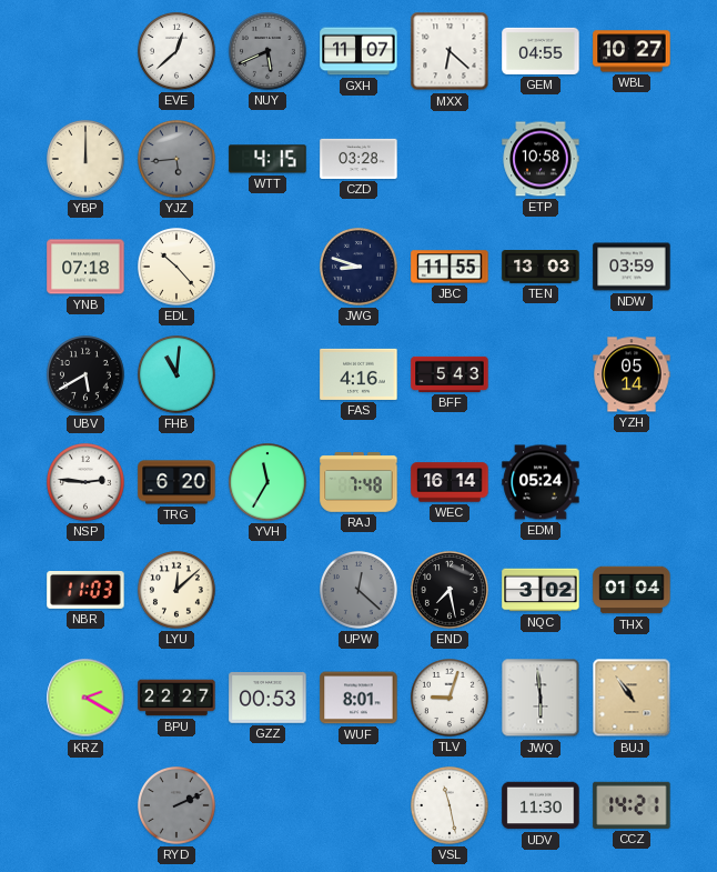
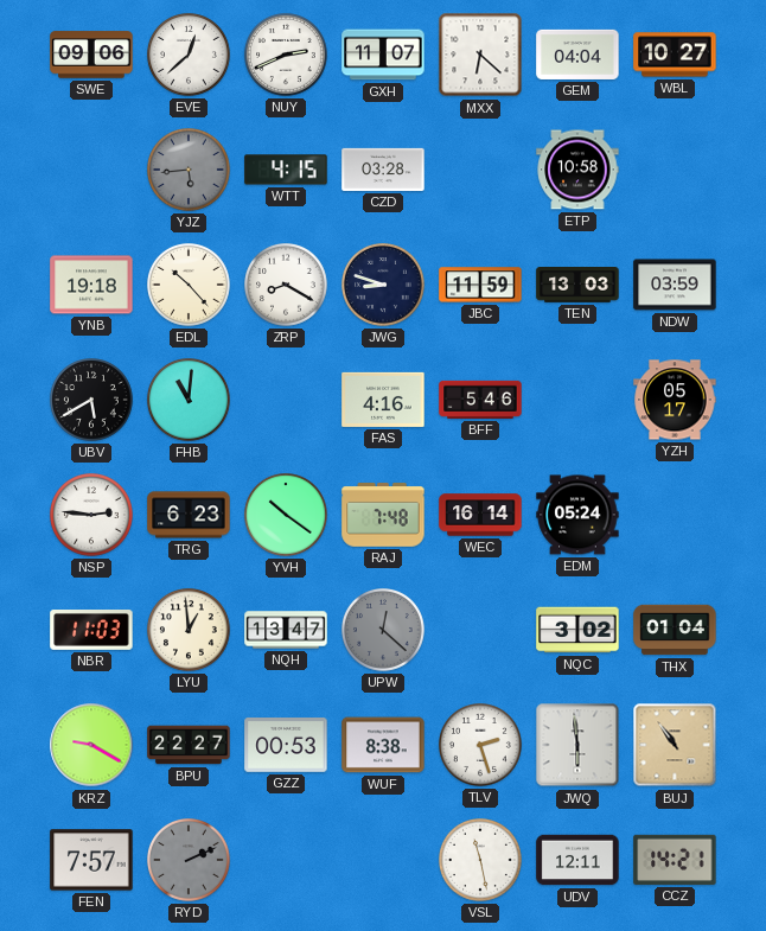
SWE: none -> 09:06
NUY: 5:41 -> 2:41
NUY dial: grey -> white
GEM: 04:55 -> 04:04
YBP: 12:00 -> none
YNB: 07:18 -> 19:18
ZRP: none -> 8:20
JBC: 11:55 -> 11:59
BFF: 5:43 -> 5:46
YZH: 05:14 -> 05:17
TRG: 6:20 -> 6:23
YVH: 11:35 -> 10:21
LYU: 12:08 -> 12:59
NQH: none -> 13:47
END: 7:28 -> none
KRZ: 2:20 -> 9:20
WUF: 8:01 -> 8:38
TLV: 9:03 -> 2:27
FEN: none -> 7:57
UDV: 11:30 -> 12:11
